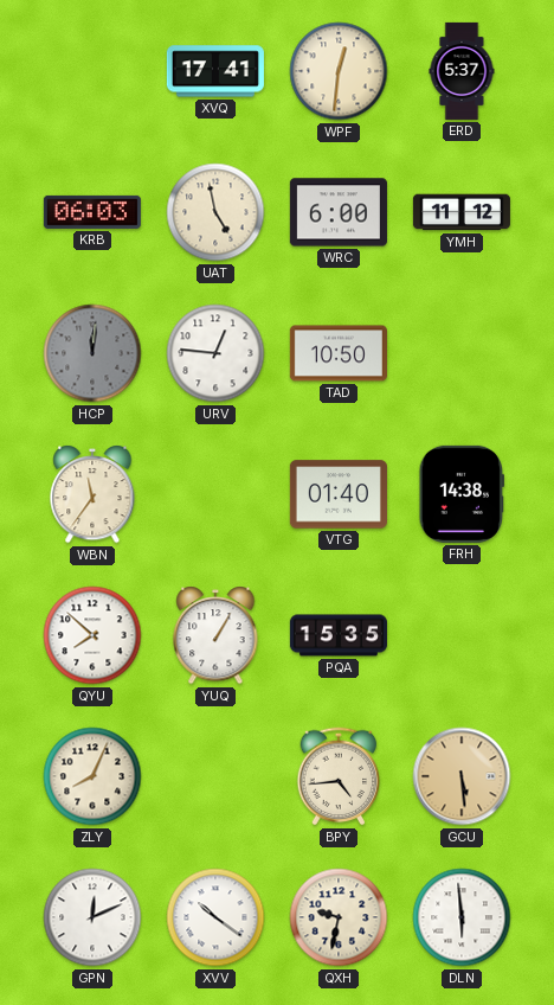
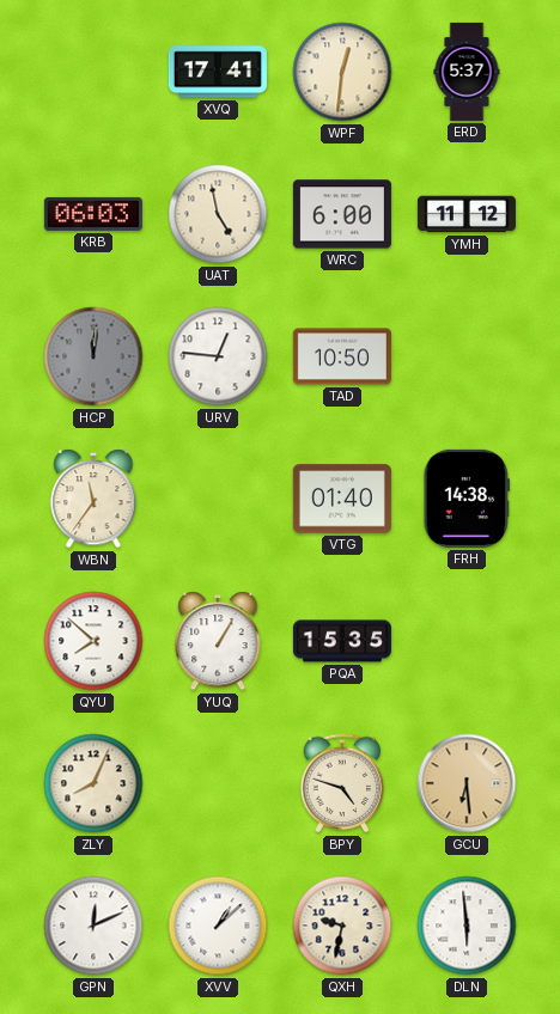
BPY: 4:44 -> 4:48
GCU: 5:29 -> 6:29
XVV: 10:21 -> 1:08
